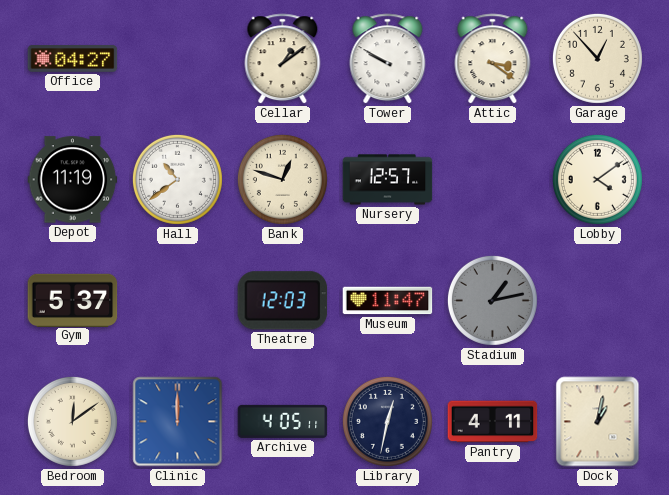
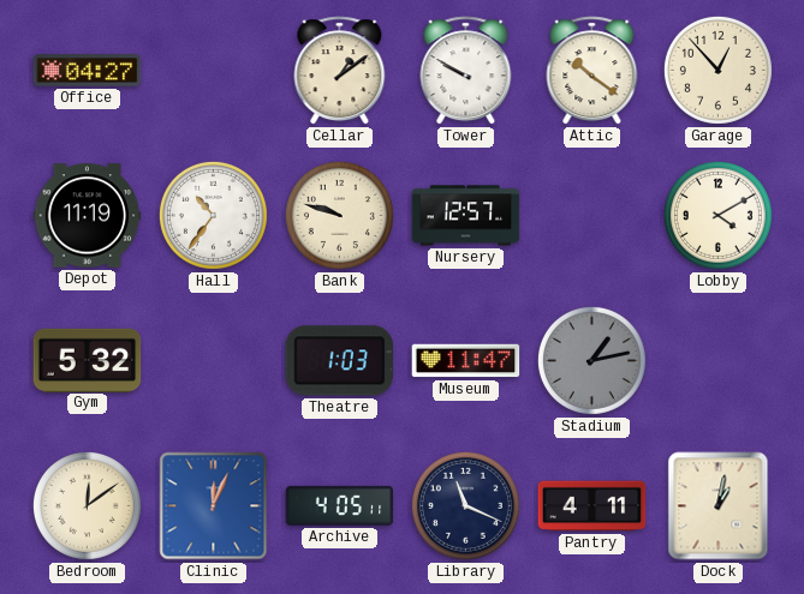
Attic: 3:21 -> 10:21
Hall: 10:39 -> 10:36
Bank: 12:48 -> 9:48
Lobby: 4:09 -> 4:10
Gym: 5:37 -> 5:32
Theatre: 12:03 -> 1:03
Clinic: 12:00 -> 12:04
Library: 12:32 -> 11:19
